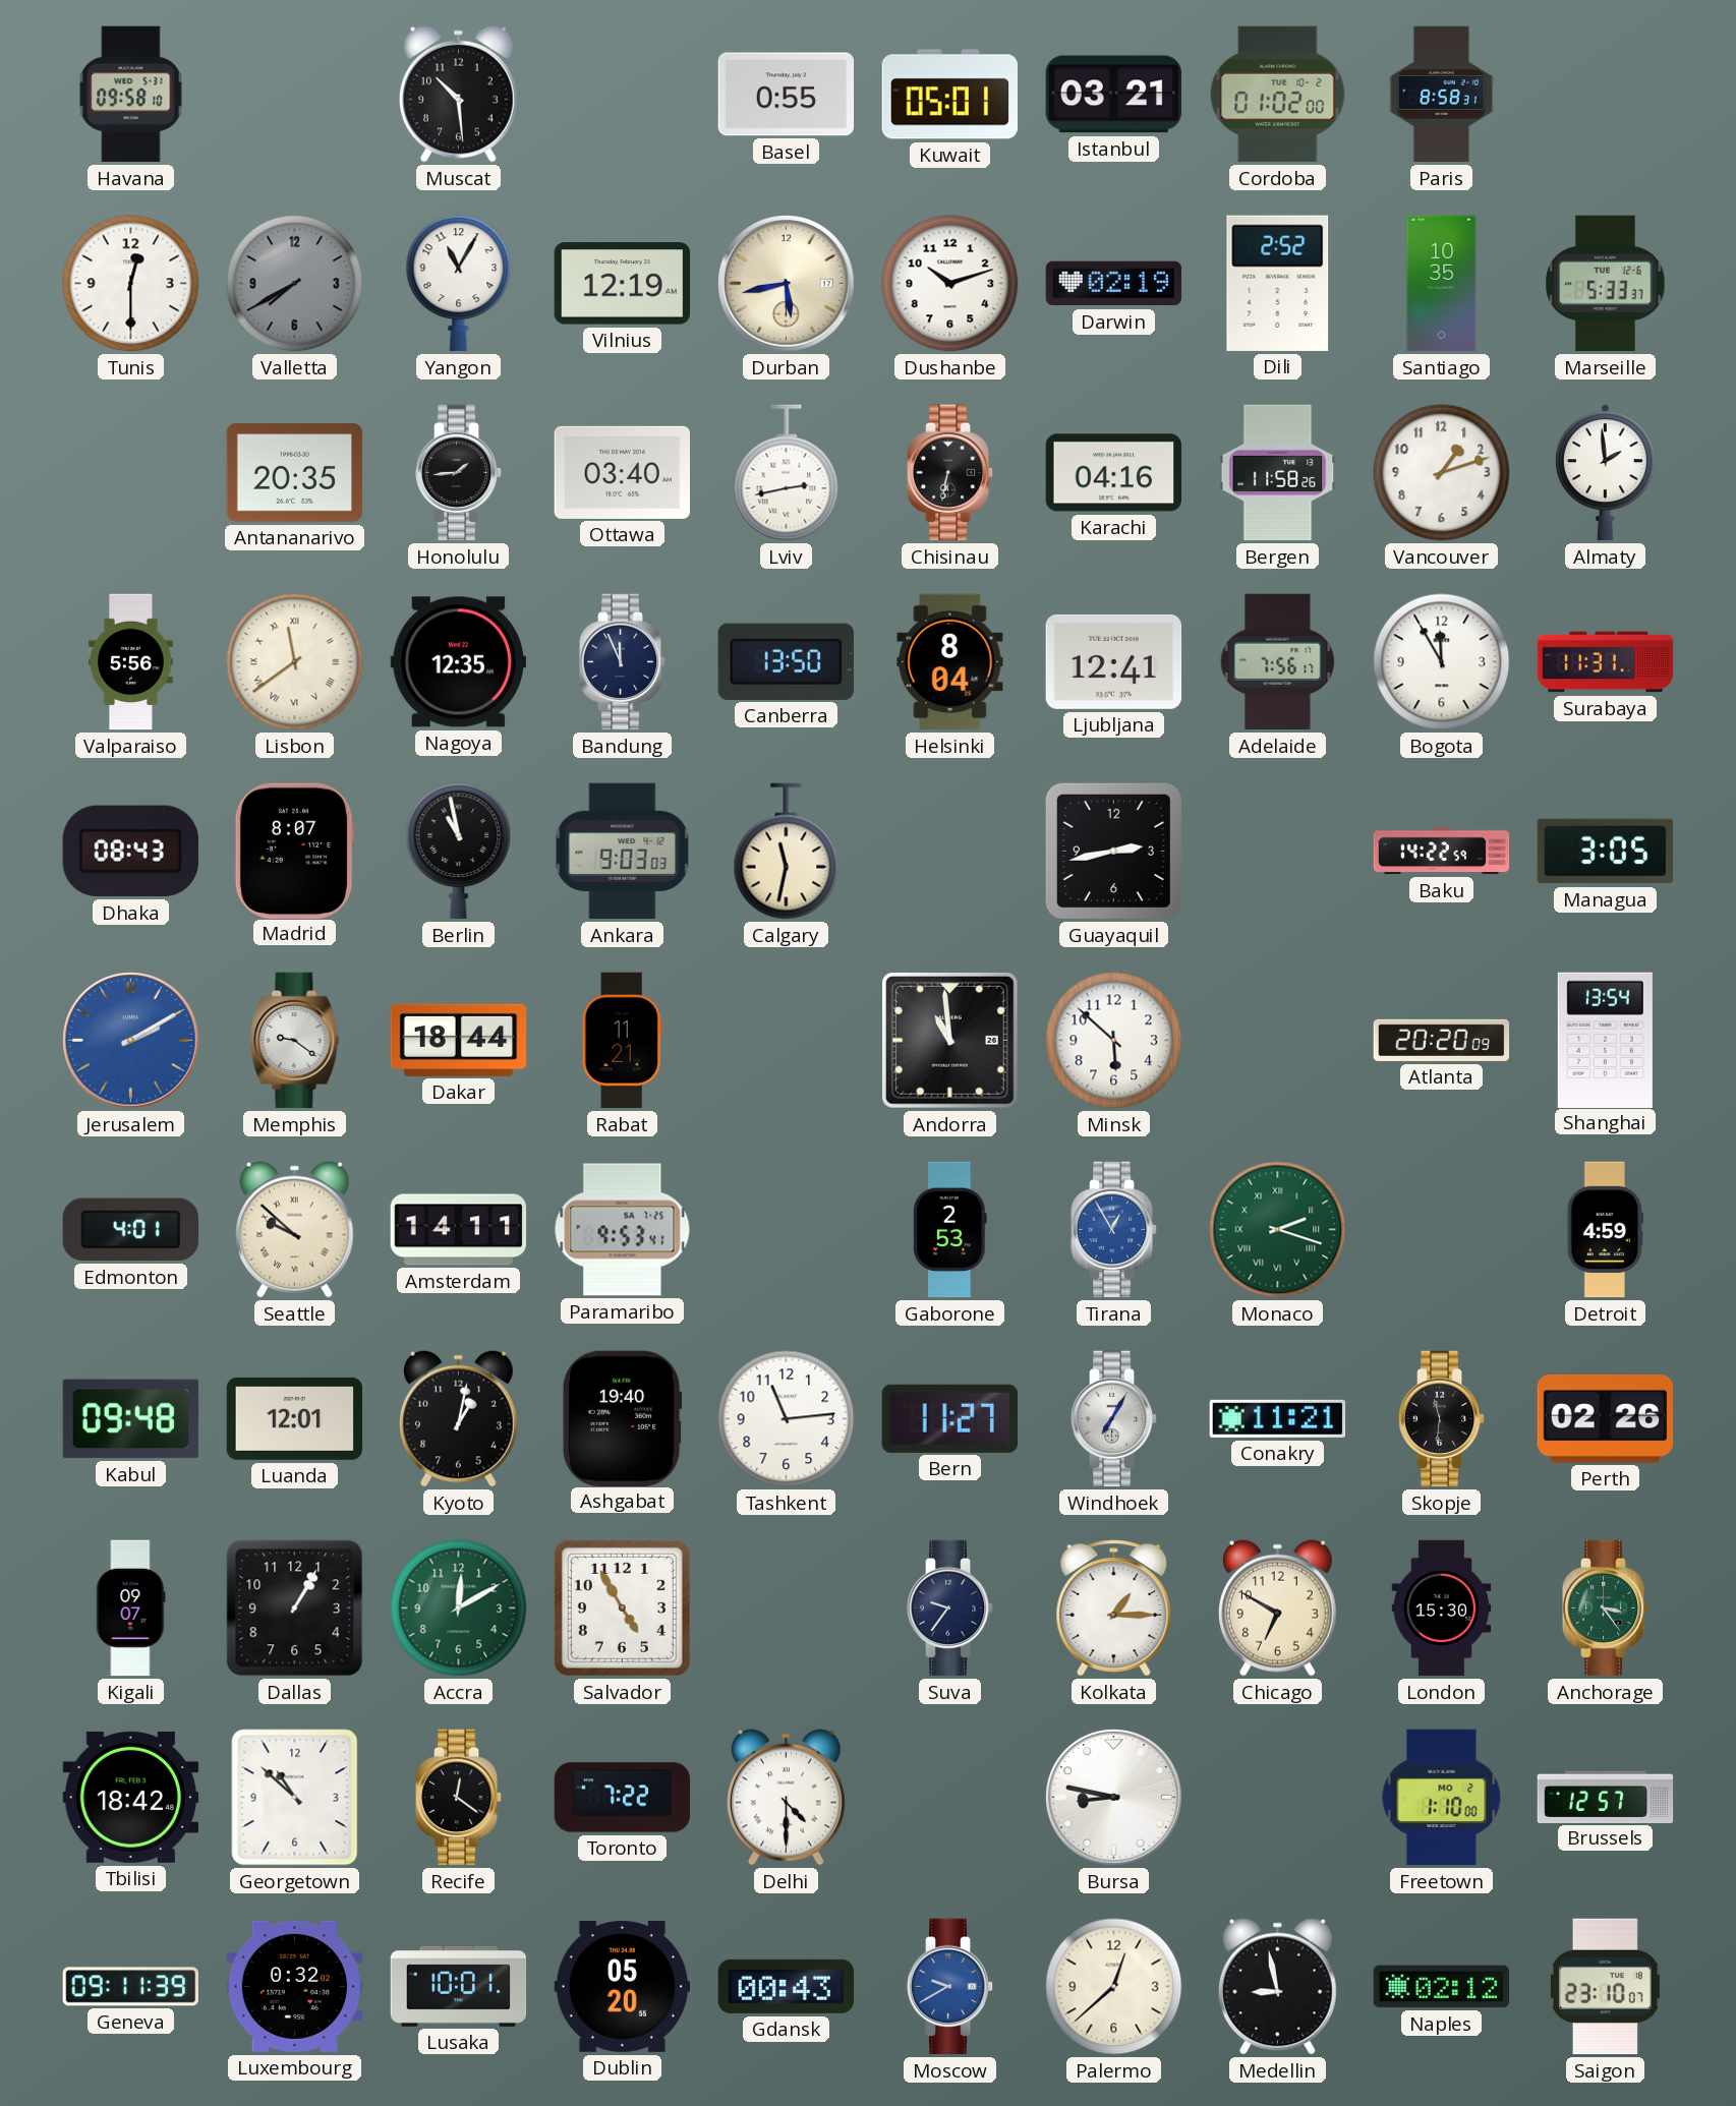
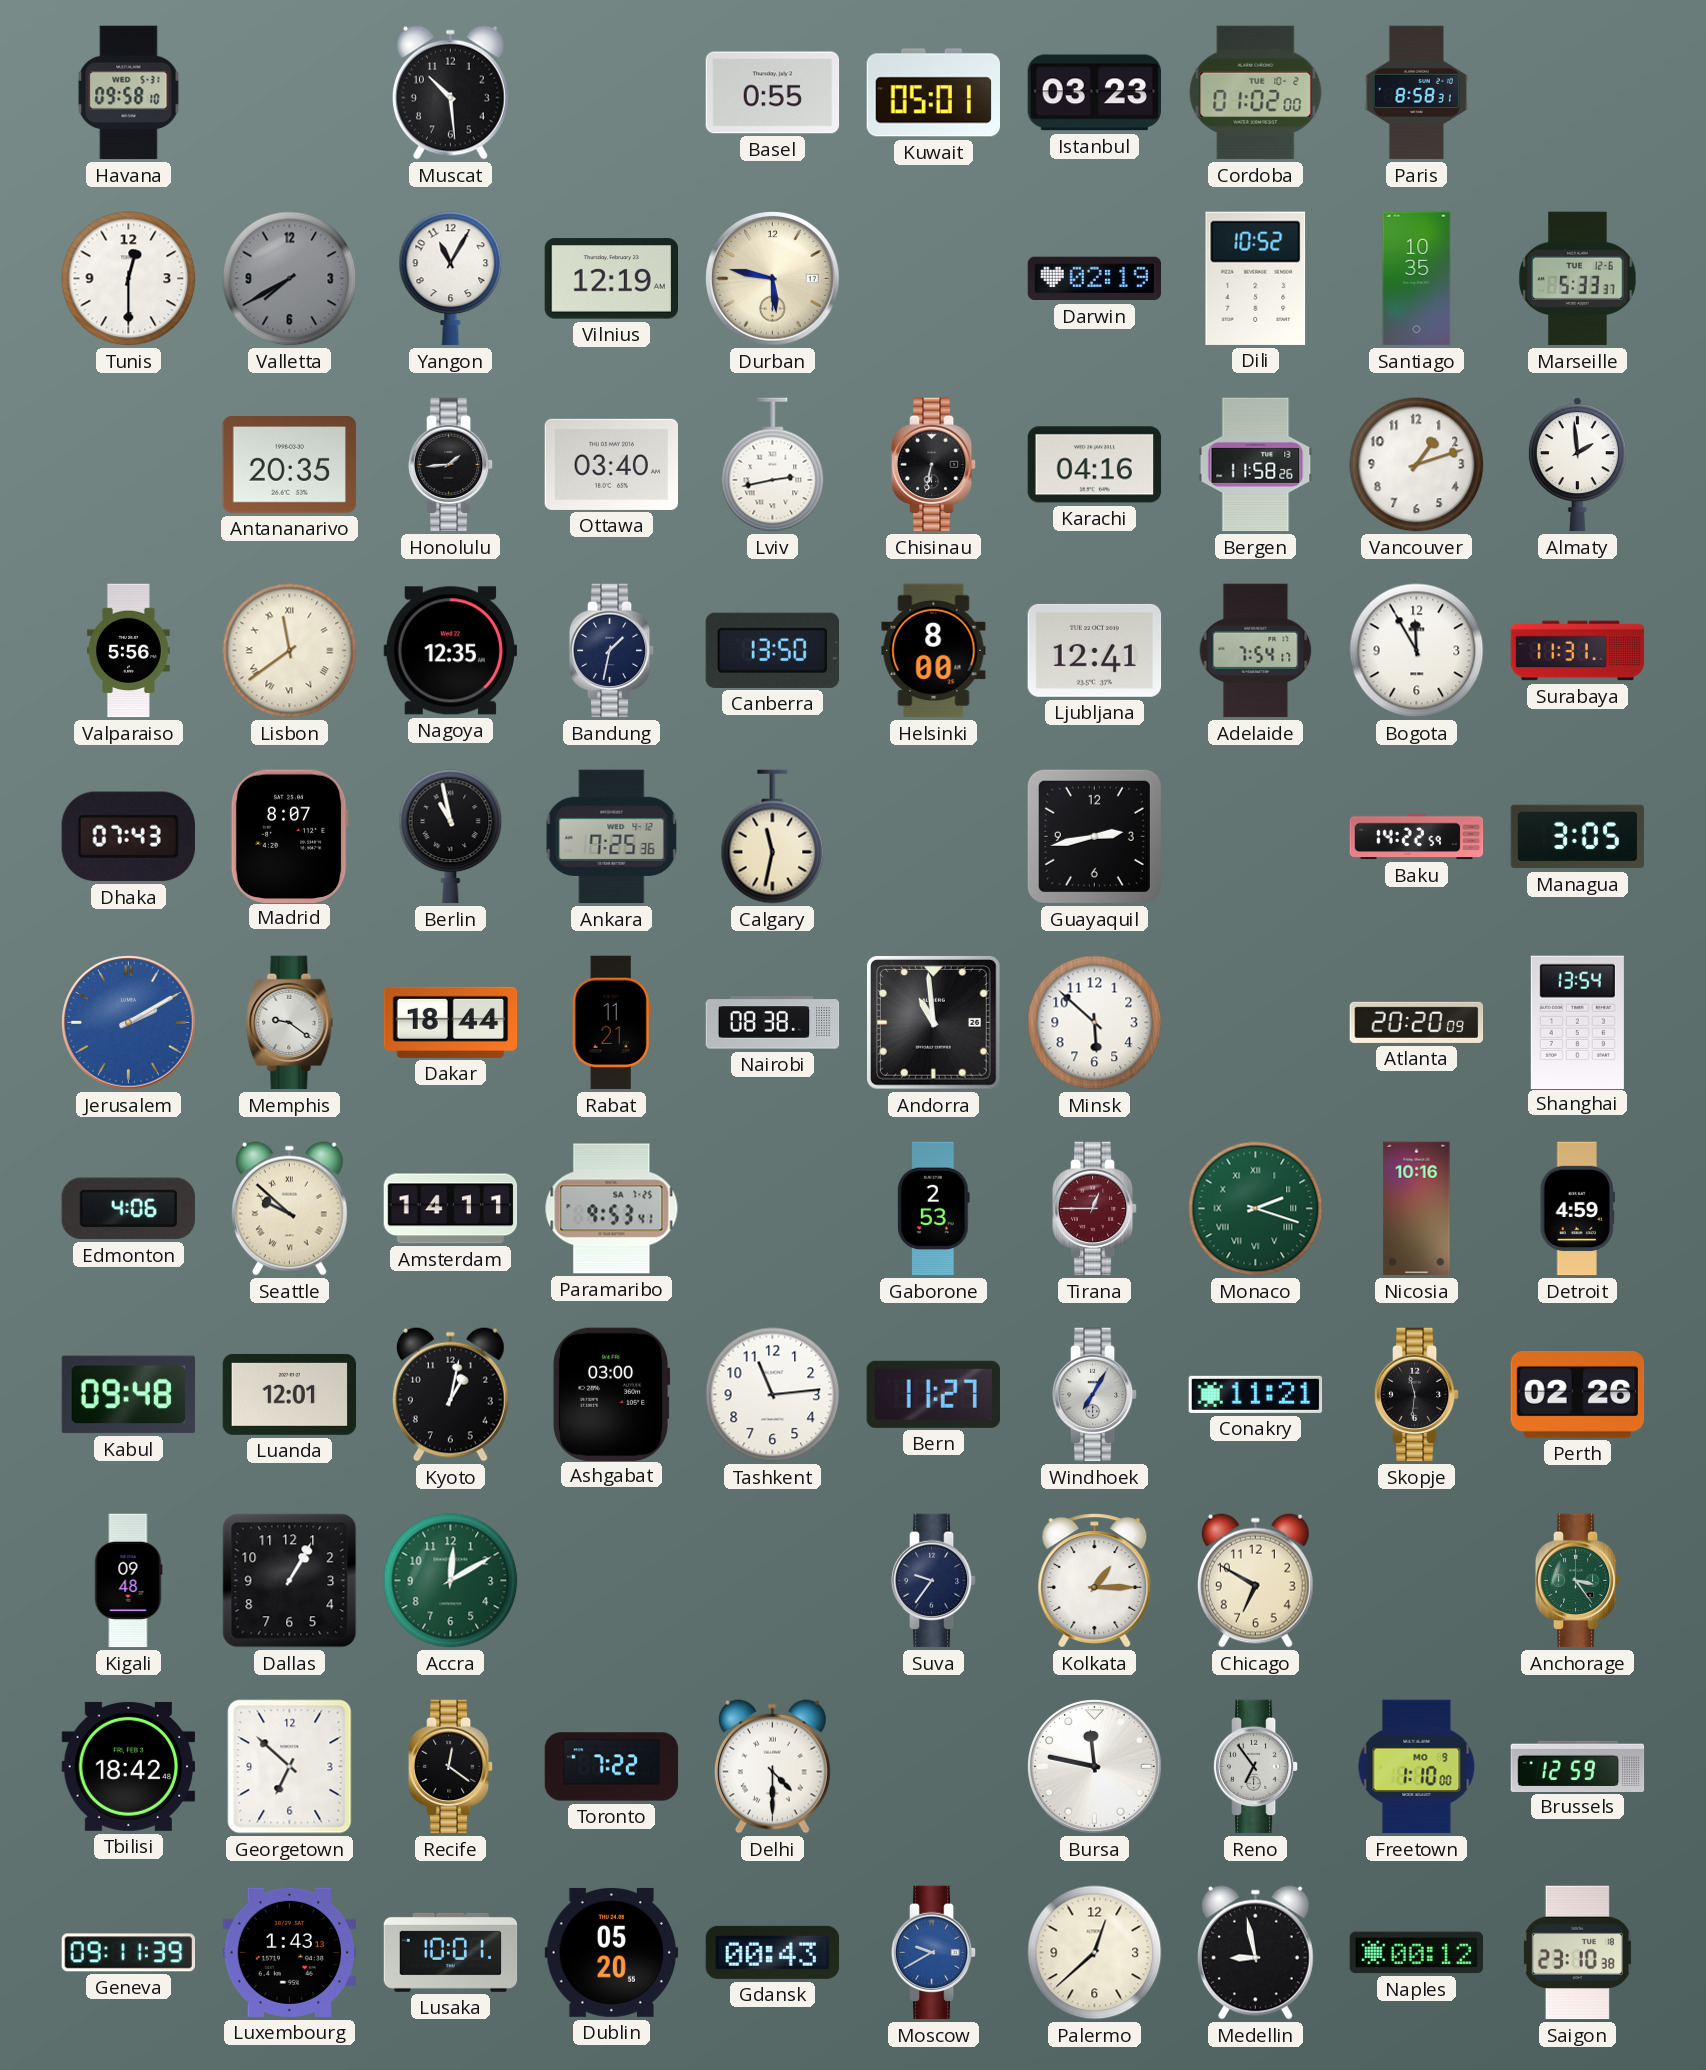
Istanbul: 03:21 -> 03:23
Durban: 5:43 -> 5:47
Dushanbe: 10:12 -> none
Dili: 2:52 -> 10:52
Bandung: 11:56 -> 1:32
Helsinki: 8:04 -> 8:00
Adelaide: 7:56 -> 7:54
Dhaka: 08:43 -> 07:43
Ankara: 9:03 -> 7:25
Nairobi: none -> 08:38
Edmonton: 4:01 -> 4:06
Tirana: 12:55 -> 12:45
Tirana dial: blue -> burgundy
Nicosia: none -> 10:16
Ashgabat: 19:40 -> 03:00
Kigali: 09:07 -> 09:48
Salvador: 4:55 -> none
London: 15:30 -> none
Georgetown: 10:52 -> 6:52
Bursa: 8:47 -> 11:47
Reno: none -> 6:54
Freetown date: MO 2 -> MO 9
Brussels: 12:57 -> 12:59
Luxembourg: 0:32 -> 1:43
Naples: 02:12 -> 00:12
Saigon: 23:10:07 -> 23:10:38
